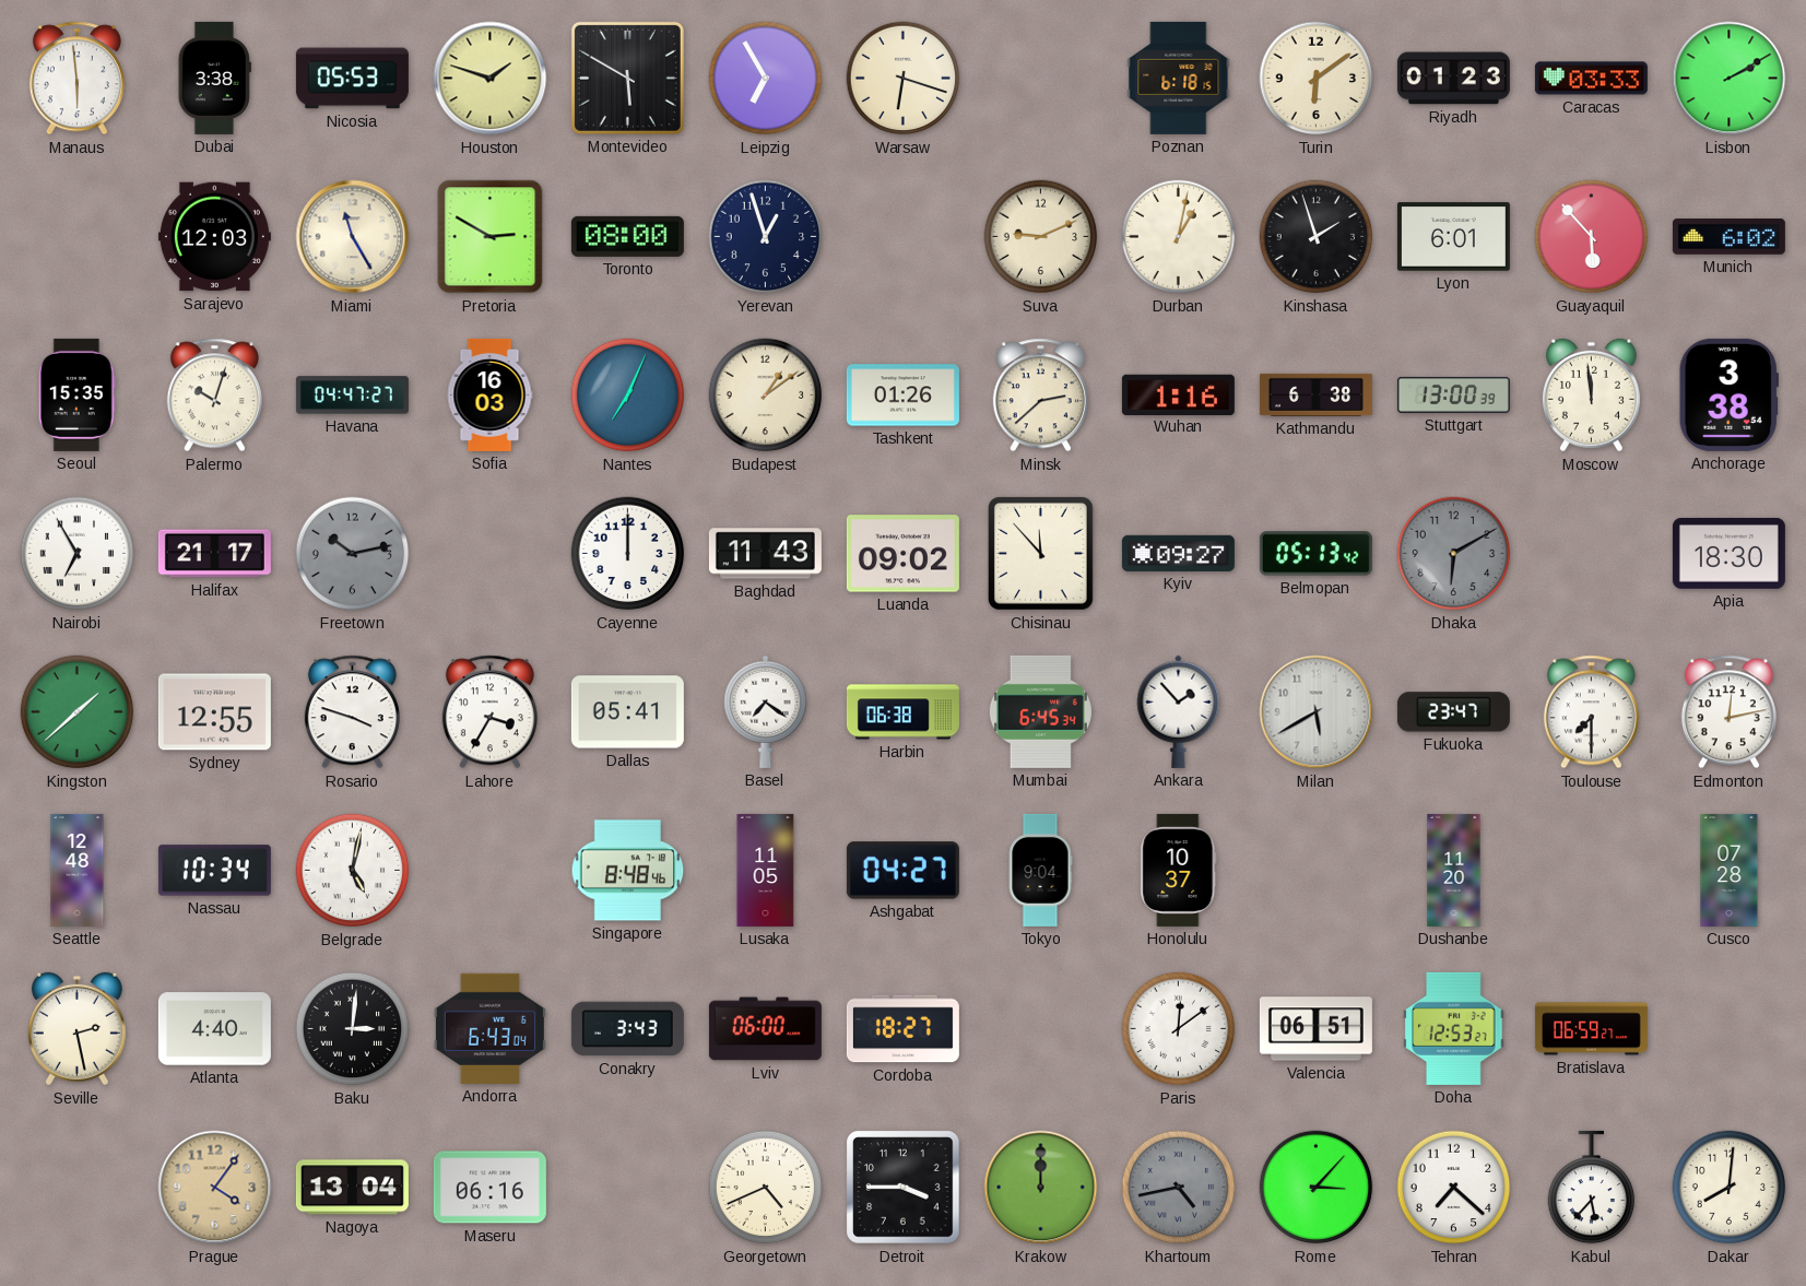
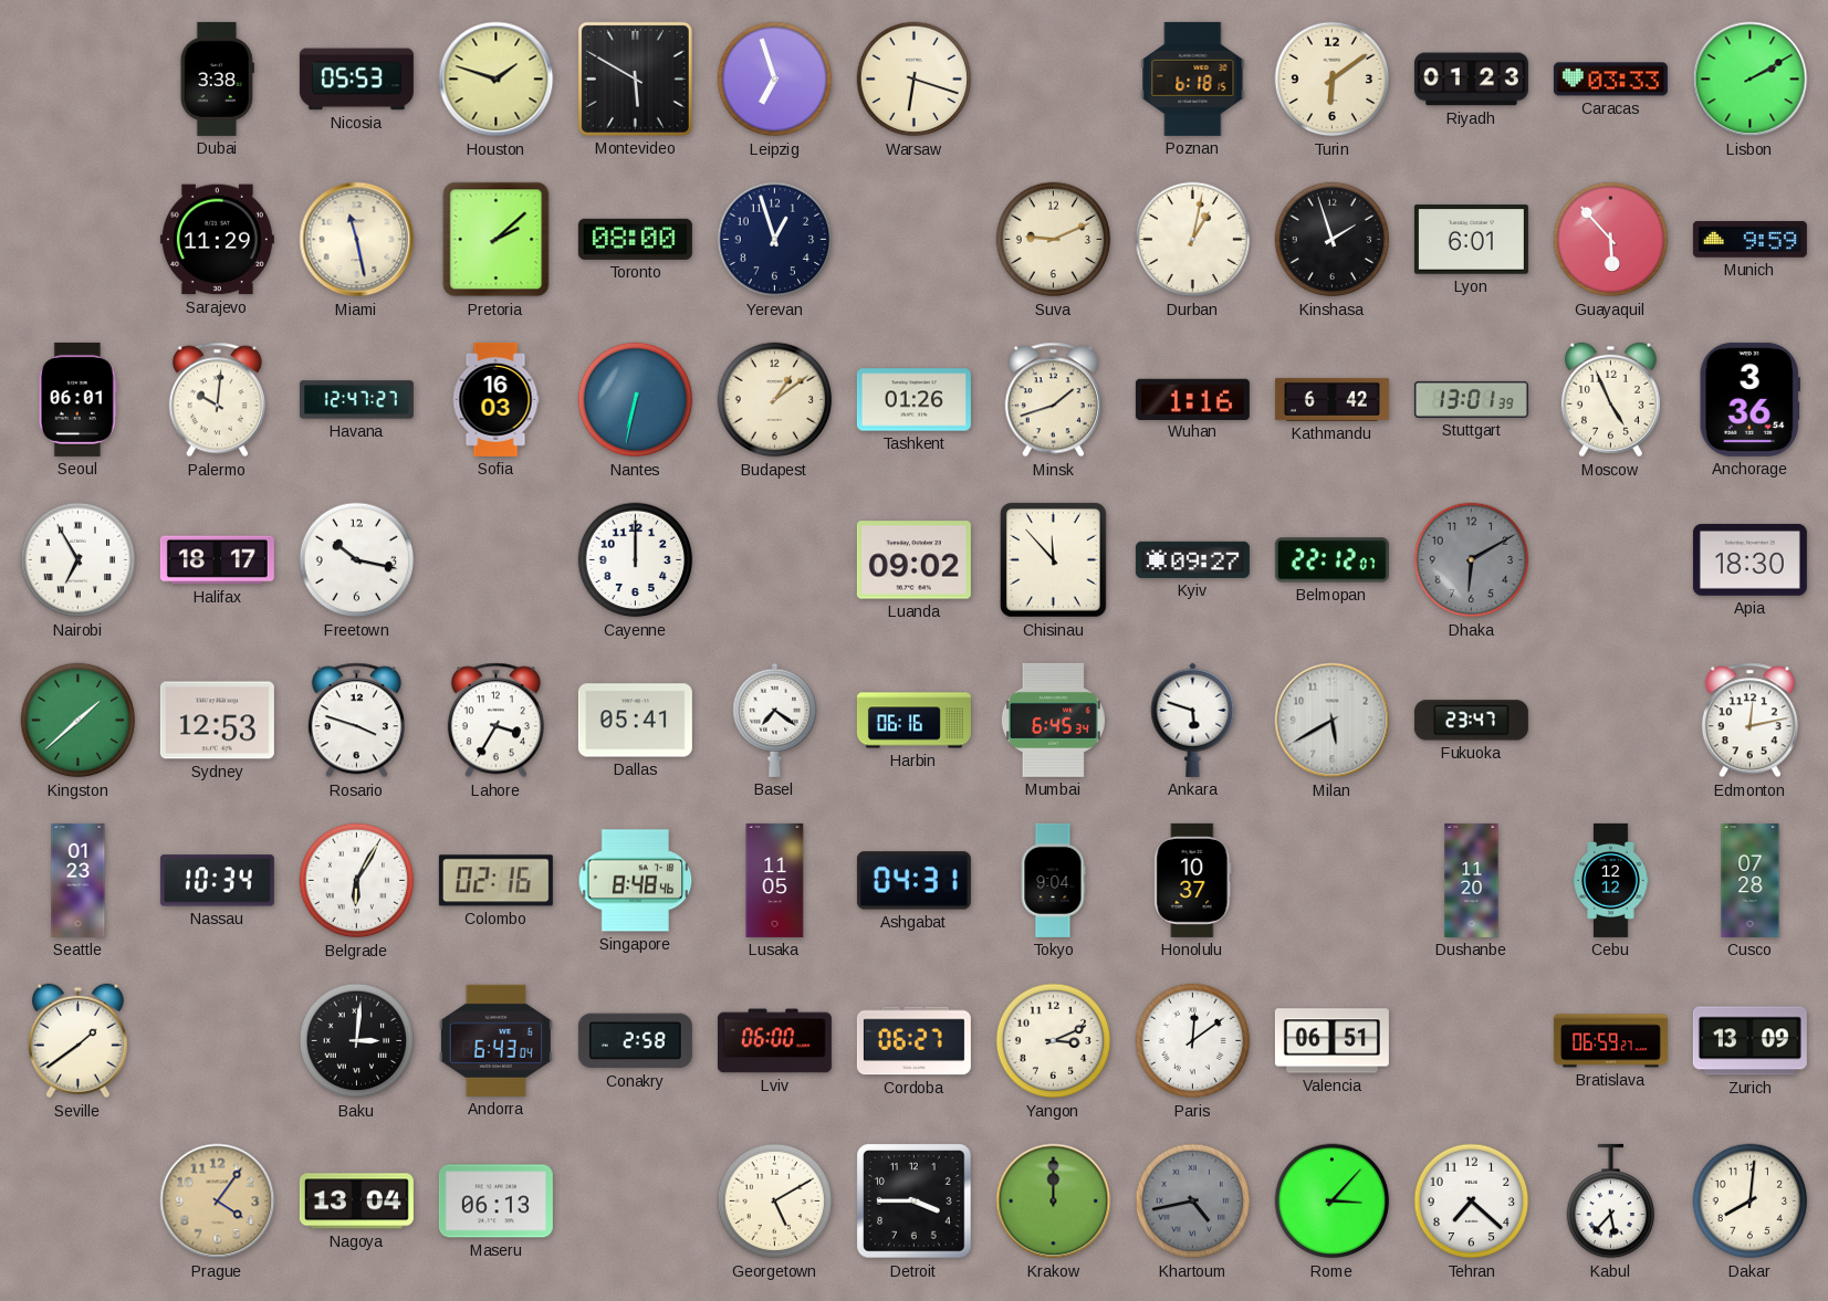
Manaus: 5:59 -> none
Leipzig: 6:55 -> 6:57
Sarajevo: 12:03 -> 11:29
Miami: 11:25 -> 11:28
Pretoria: 2:50 -> 2:08
Munich: 6:02 -> 9:59
Seoul: 15:35 -> 06:01
Palermo: 10:03 -> 10:01
Havana: 04:47 -> 12:47
Nantes: 7:04 -> 6:32
Minsk: 2:38 -> 1:42
Kathmandu: 6:38 -> 6:42
Stuttgart: 13:00 -> 13:01
Moscow: 11:59 -> 4:56
Anchorage: 3:38 -> 3:36
Halifax: 21:17 -> 18:17
Freetown: 10:13 -> 10:17
Freetown dial: grey -> white
Baghdad: 11:43 -> none
Belmopan: 05:13 -> 22:12
Sydney: 12:55 -> 12:53
Harbin: 06:38 -> 06:16
Ankara: 1:53 -> 5:48
Toulouse: 7:30 -> none
Seattle: 12:48 -> 01:23
Belgrade: 5:02 -> 6:05
Colombo: none -> 02:16
Ashgabat: 04:27 -> 04:31
Cebu: none -> 12:12
Seville: 2:28 -> 1:39
Atlanta: 4:40 -> none
Conakry: 3:43 -> 2:58
Cordoba: 18:27 -> 06:27
Yangon: none -> 3:11
Doha: 12:53 -> none
Zurich: none -> 13:09
Maseru: 06:16 -> 06:13
Georgetown: 4:41 -> 5:10
